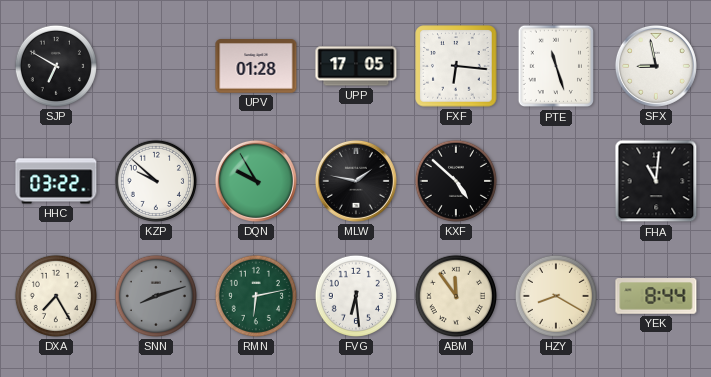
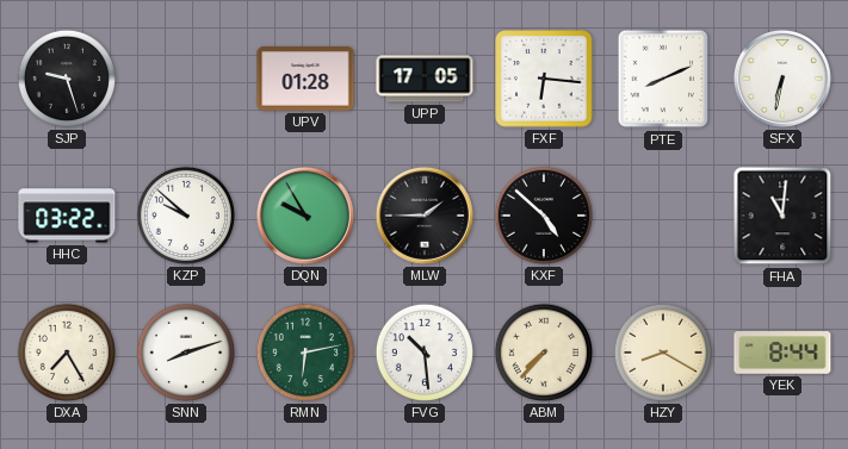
SJP: 6:50 -> 9:27
PTE: 11:27 -> 8:11
SFX: 8:58 -> 6:32
MLW: 1:47 -> 1:45
SNN dial: grey -> white
FVG: 6:29 -> 10:29
ABM: 11:54 -> 7:37
